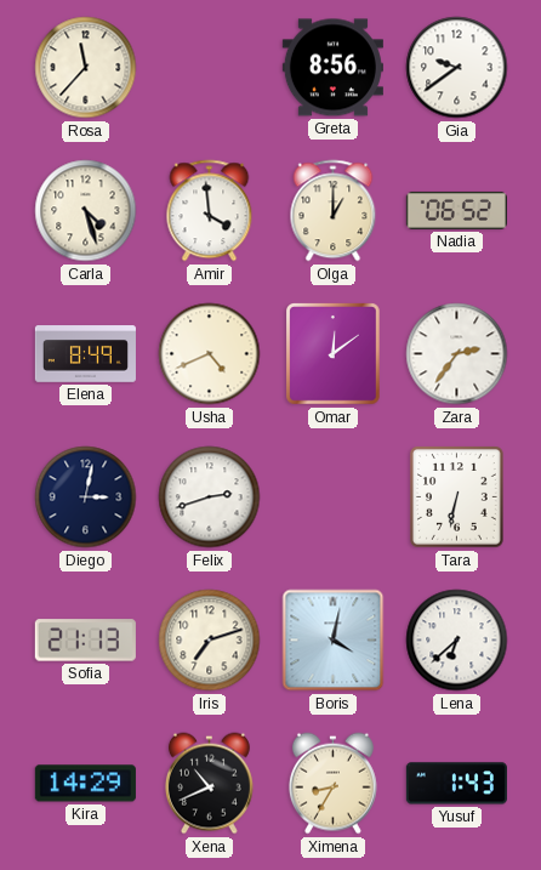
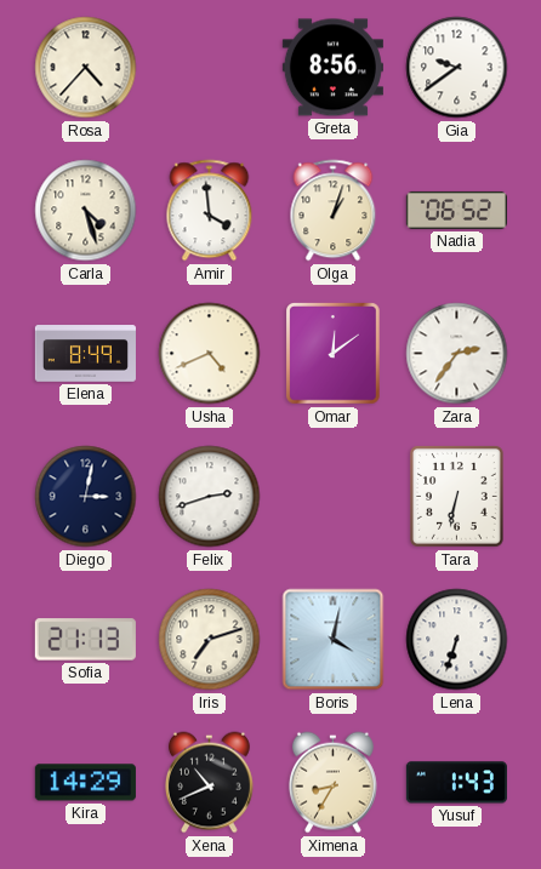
Rosa: 11:37 -> 4:37
Olga: 1:00 -> 1:03
Lena: 6:38 -> 6:33
